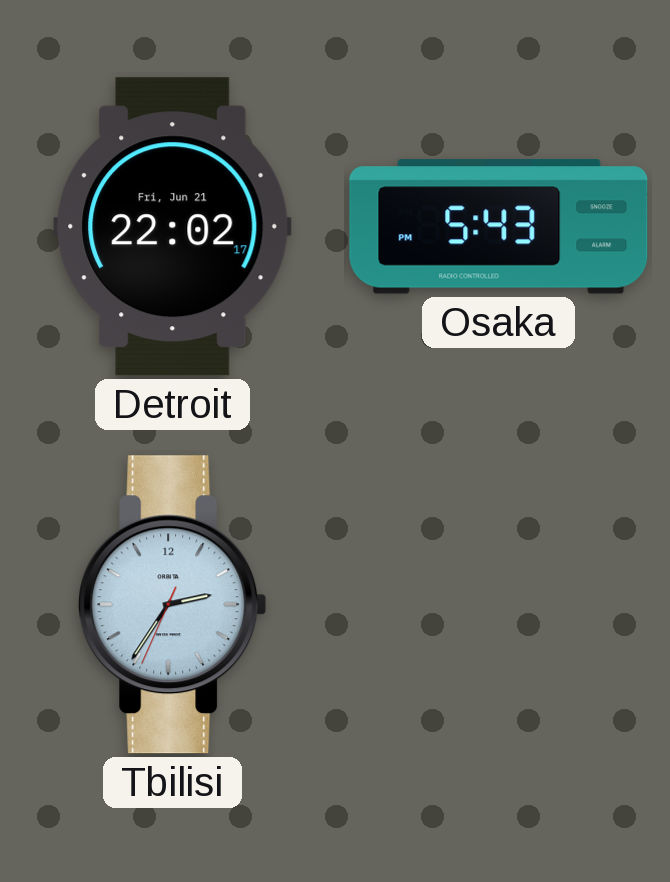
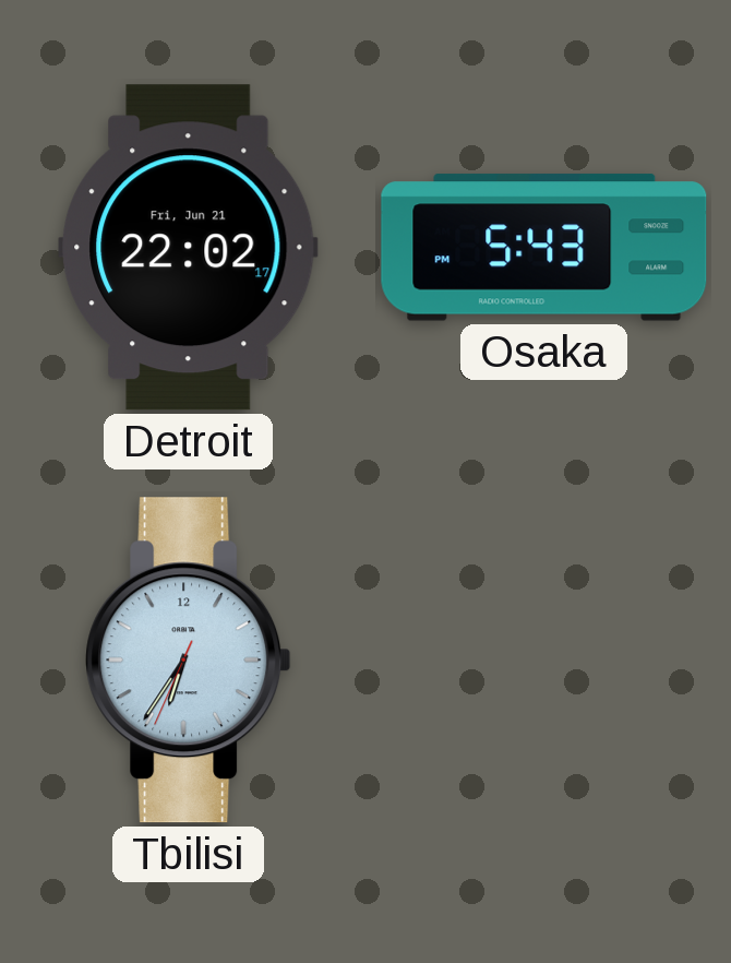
Tbilisi: 2:35 -> 6:35
